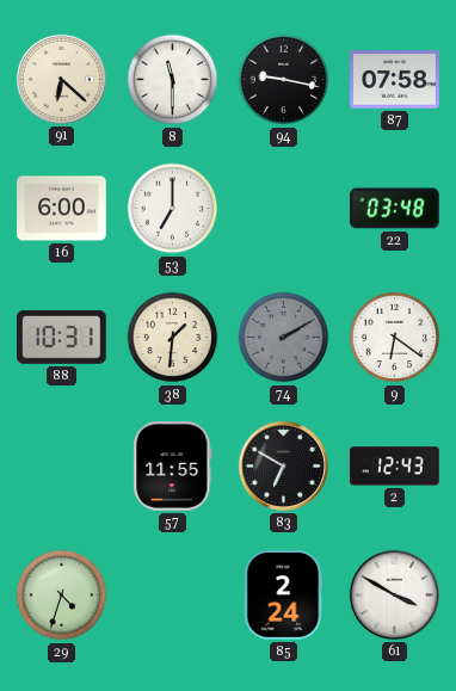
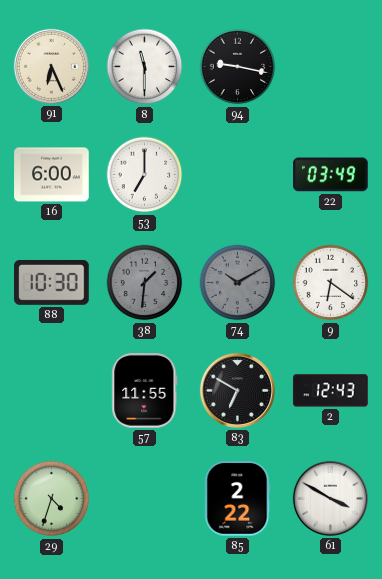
91: 6:22 -> 6:26
87: 07:58 -> none
22: 03:48 -> 03:49
88: 10:31 -> 10:30
38 dial: cream -> grey
74: 2:10 -> 10:10
85: 2:24 -> 2:22
